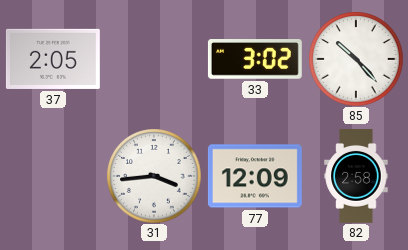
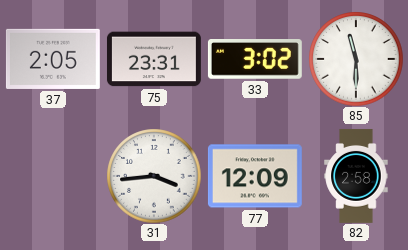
75: none -> 23:31
85: 10:23 -> 11:30
